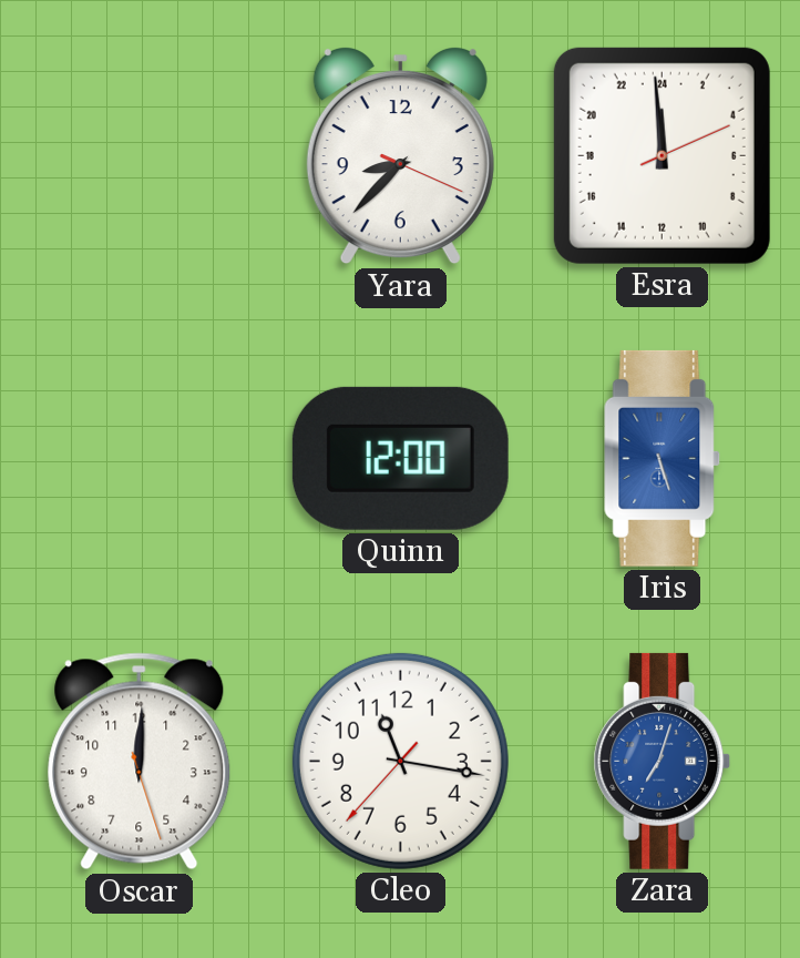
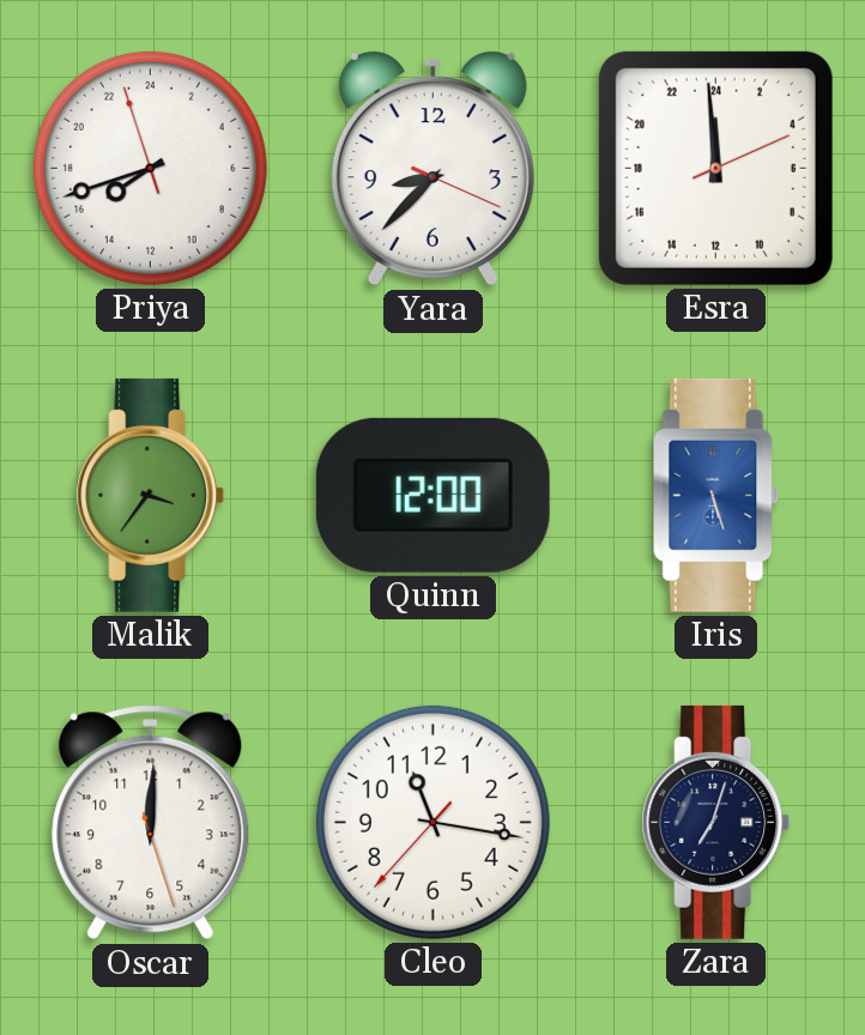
Priya: none -> 15:41
Malik: none -> 3:36
Zara dial: blue -> navy
